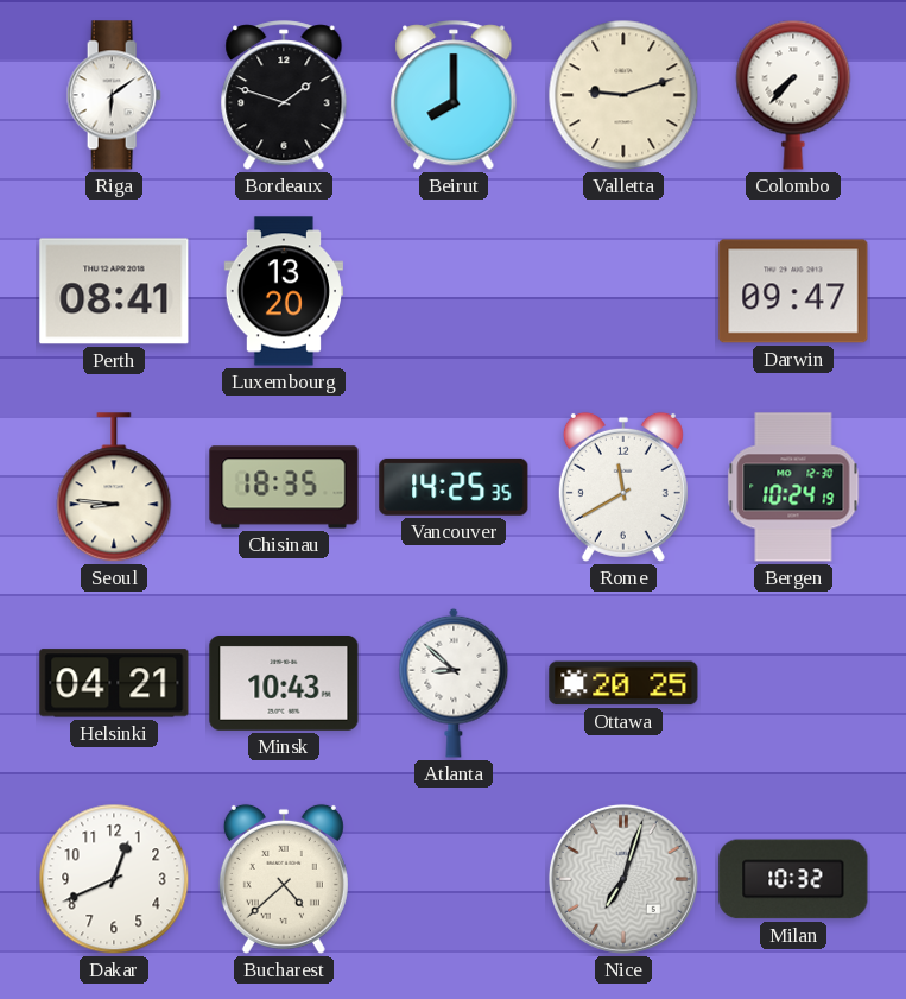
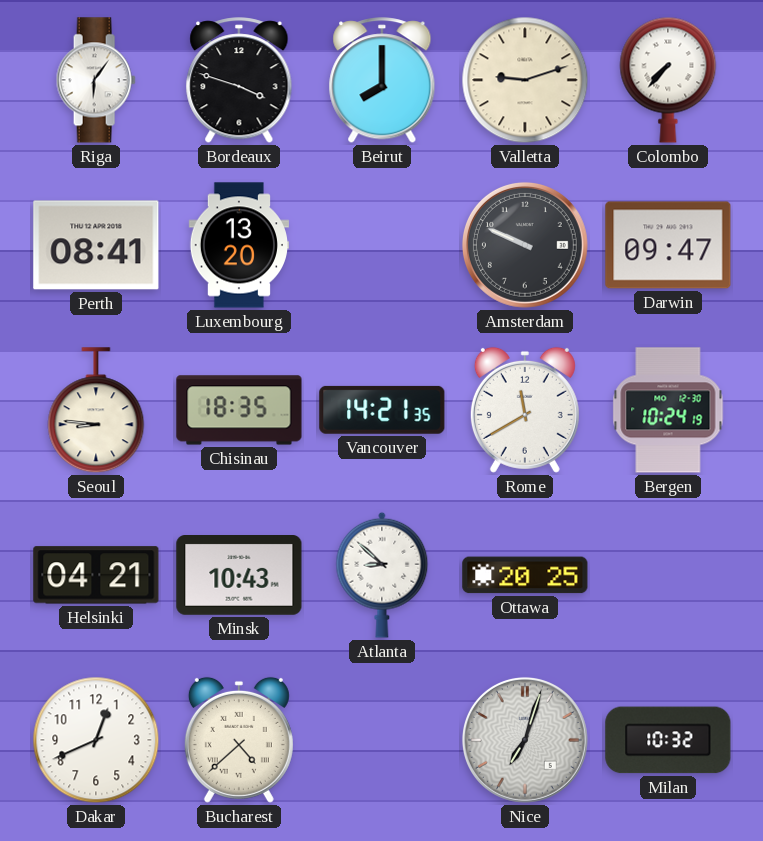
Riga: 6:09 -> 6:06
Bordeaux: 1:48 -> 3:48
Amsterdam: none -> 9:49
Vancouver: 14:25 -> 14:21
